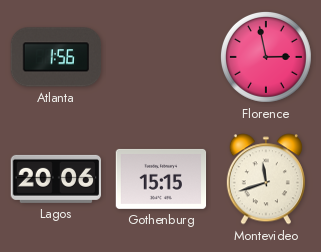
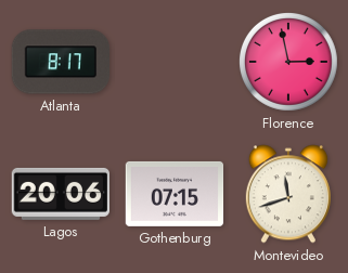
Atlanta: 1:56 -> 8:17
Gothenburg: 15:15 -> 07:15
